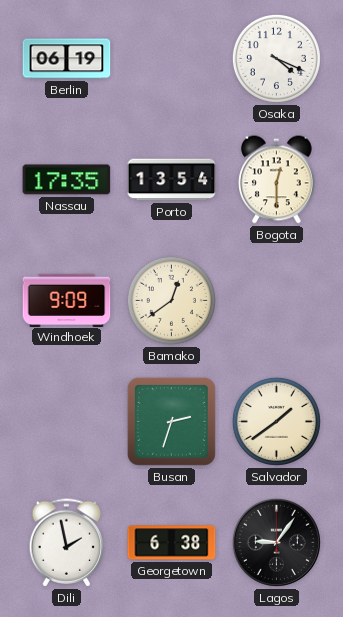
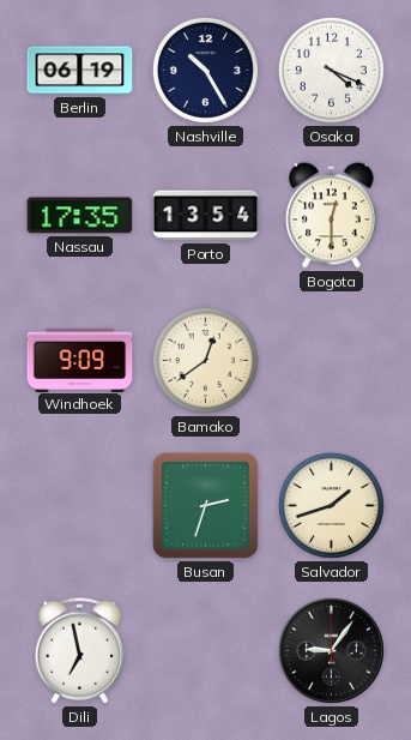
Nashville: none -> 10:25
Salvador: 1:39 -> 1:42
Dili: 1:58 -> 6:58
Georgetown: 6:38 -> none
